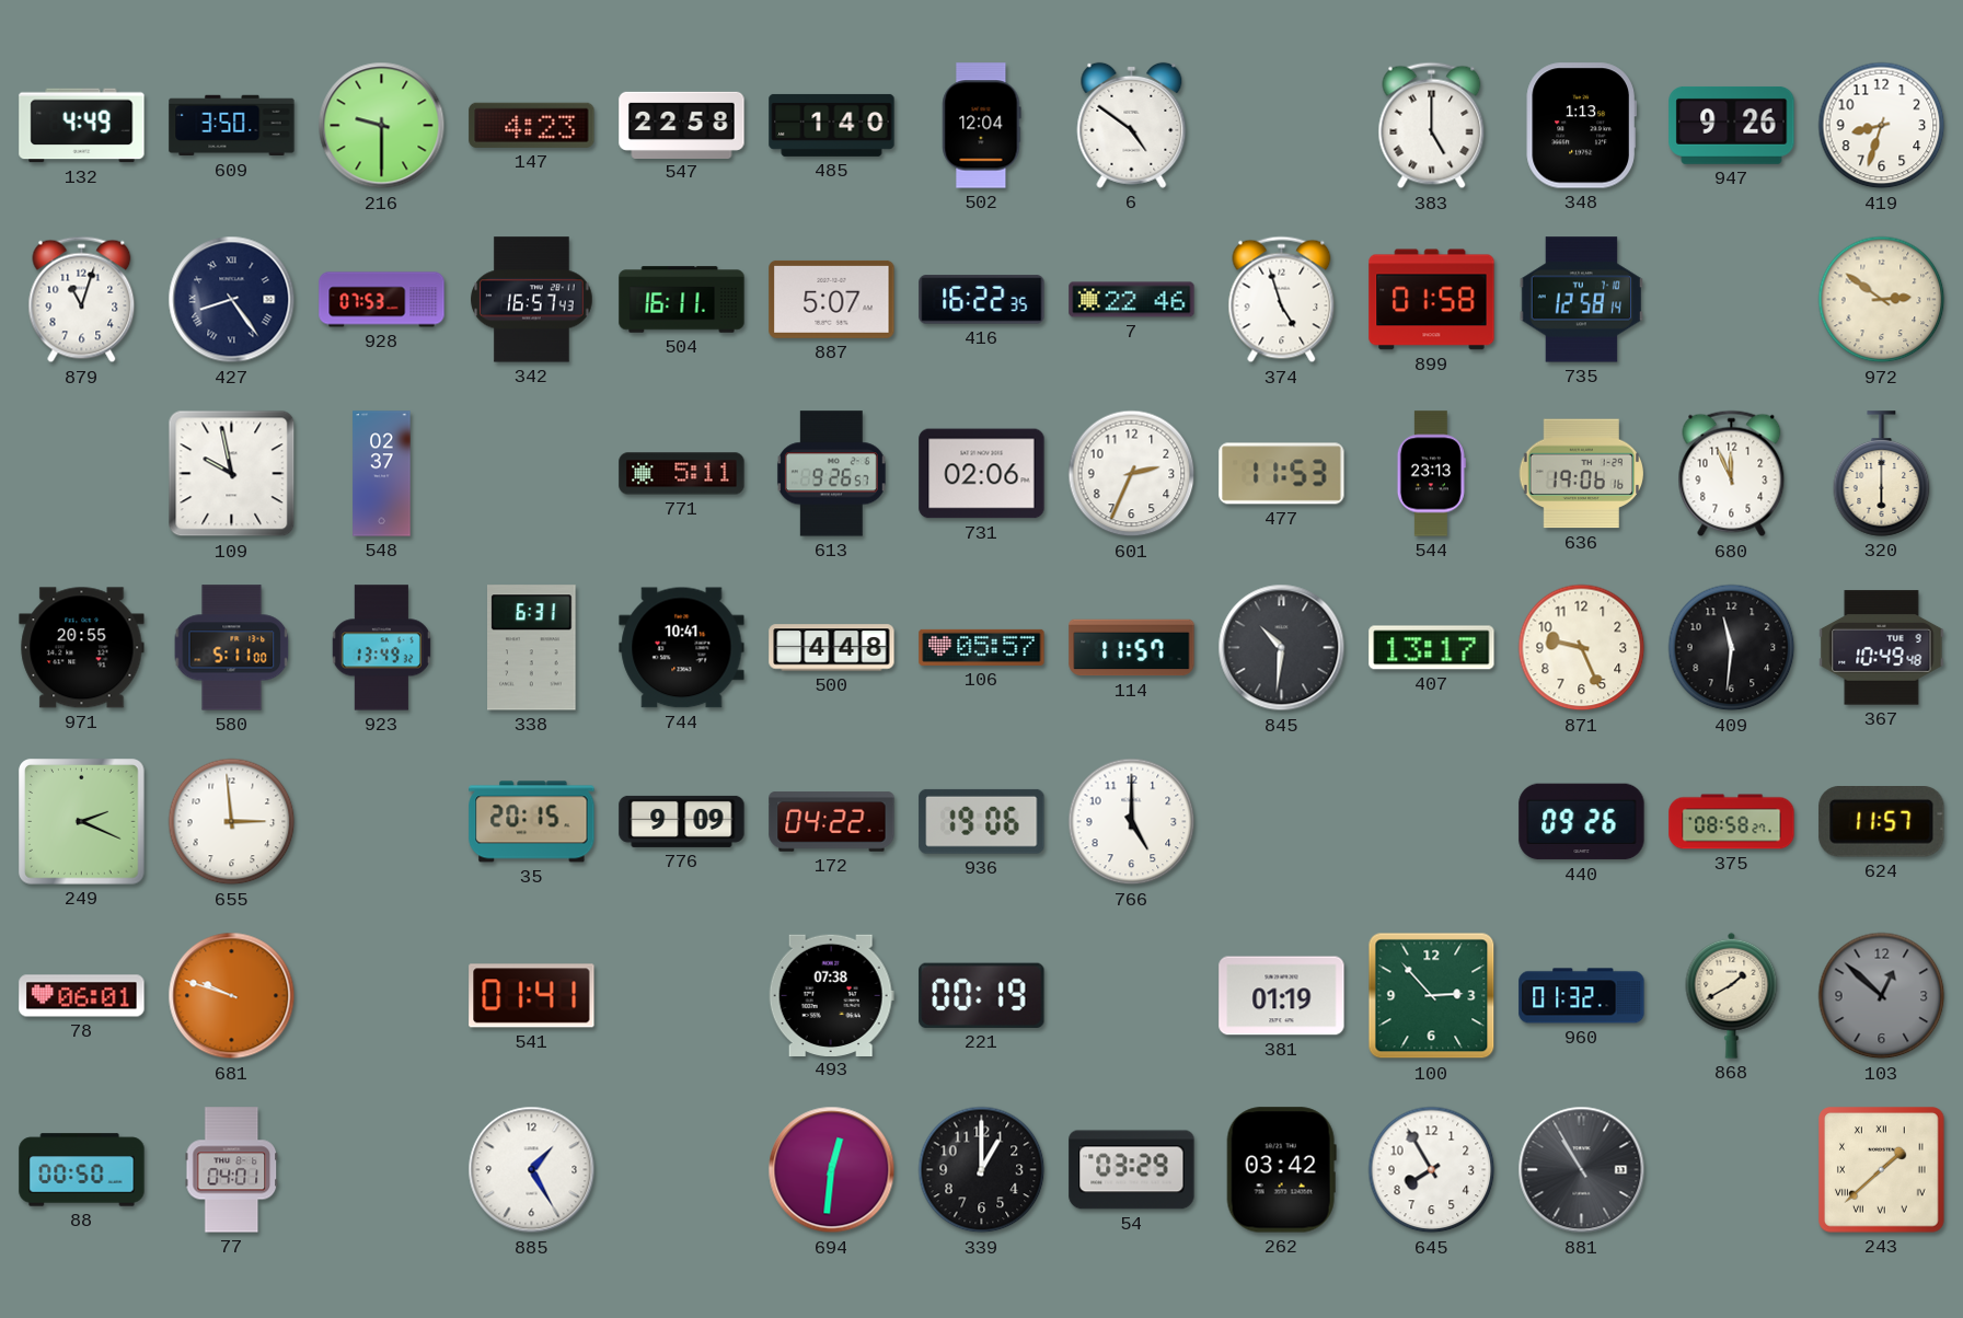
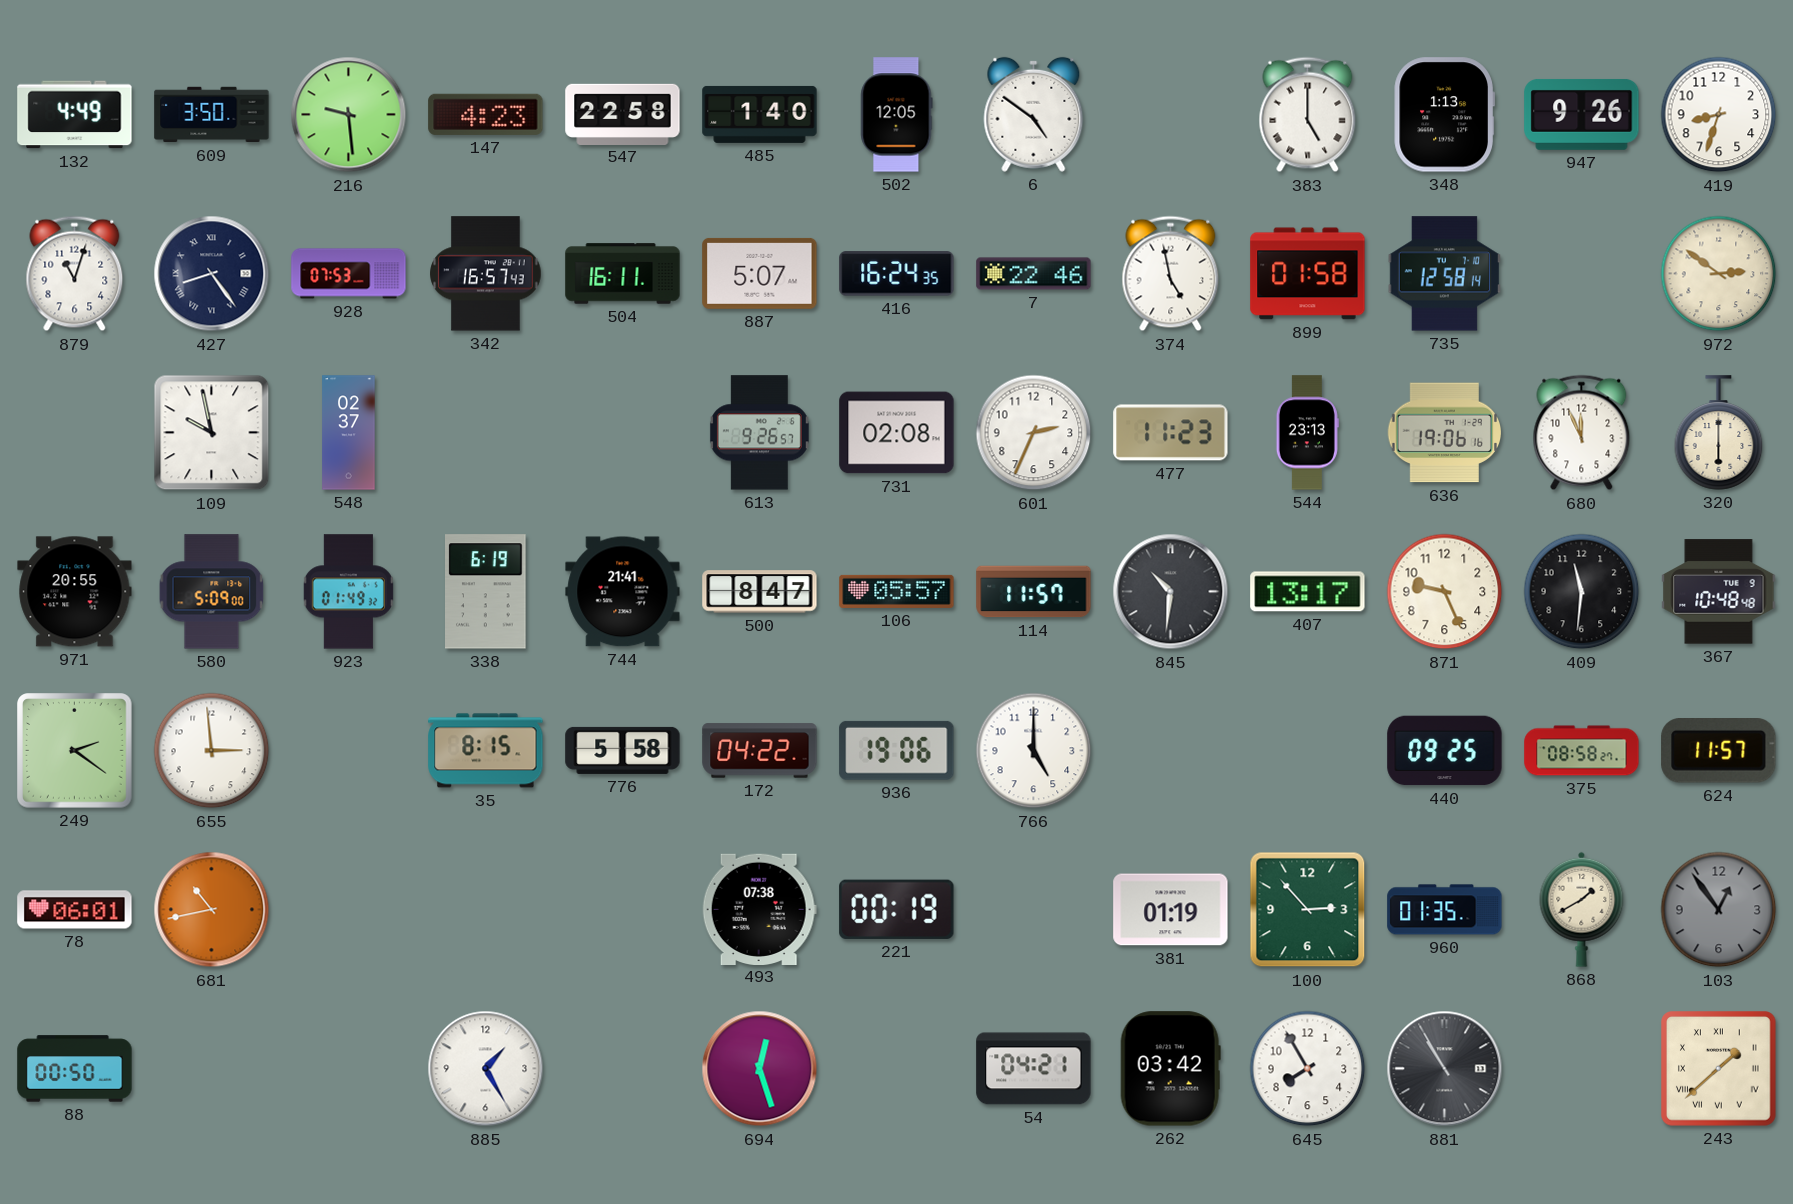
216: 9:30 -> 9:29
502: 12:04 -> 12:05
416: 16:22 -> 16:24
374: 4:57 -> 4:58
771: 5:11 -> none
731: 02:06 -> 02:08
477: 11:53 -> 11:23
580: 5:11 -> 5:09
923: 13:49 -> 01:49
338: 6:31 -> 6:19
744: 10:41 -> 21:41
500: 4:48 -> 8:47
367: 10:49 -> 10:48
249: 2:19 -> 2:21
35: 20:15 -> 8:15
776: 9:09 -> 5:58
440: 09:26 -> 09:25
681: 9:48 -> 10:43
541: 01:41 -> none
960: 01:32 -> 01:35
103: 12:52 -> 12:54
77: 04:01 -> none
694: 12:31 -> 12:27
339: 1:00 -> none
54: 03:29 -> 04:21
